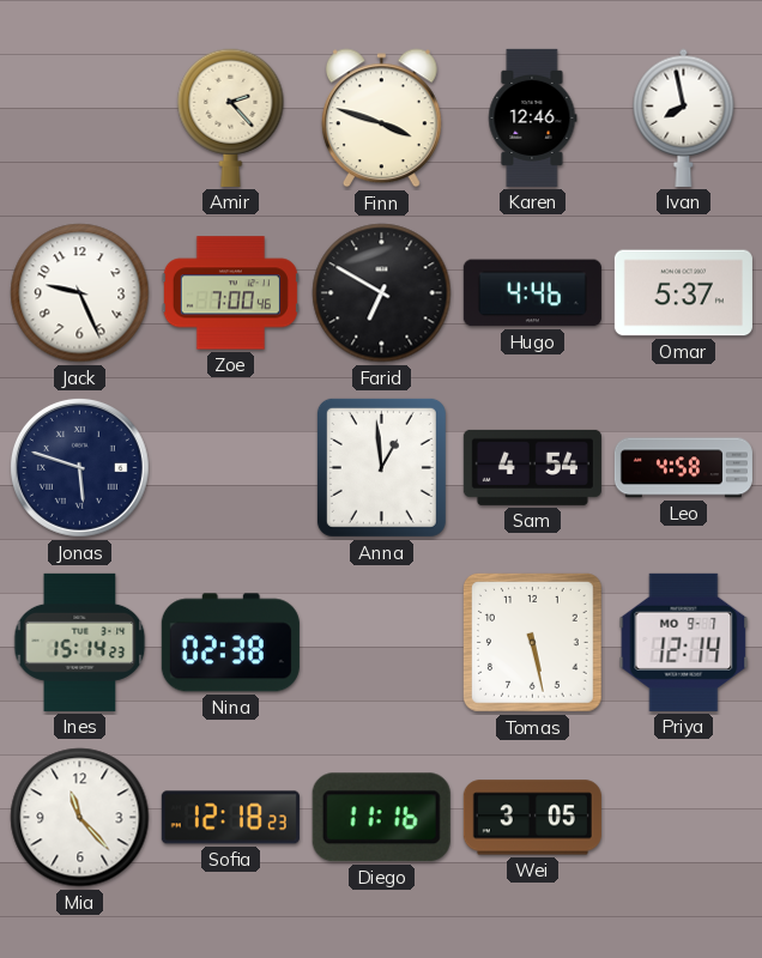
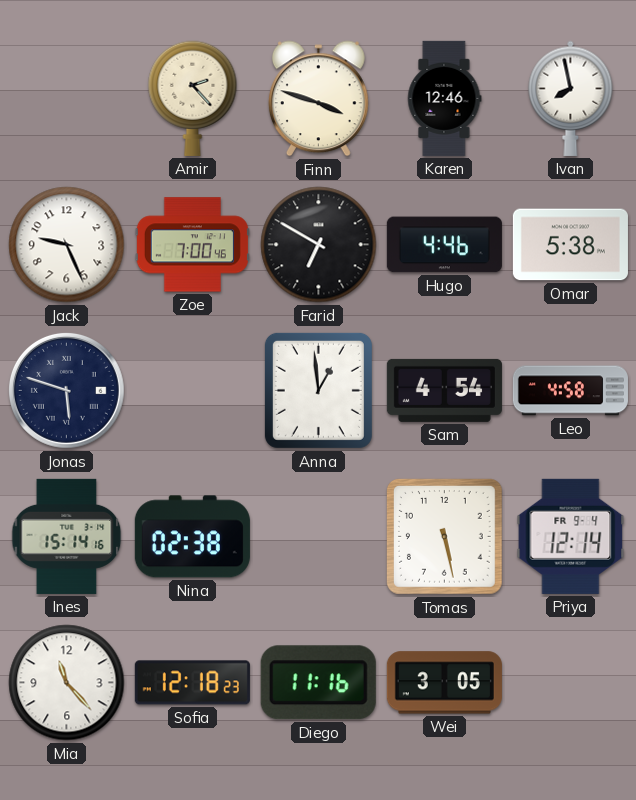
Omar: 5:37 -> 5:38
Ines: 15:14:23 -> 15:14:16
Priya date: MO 9-7 -> FR 9-4
